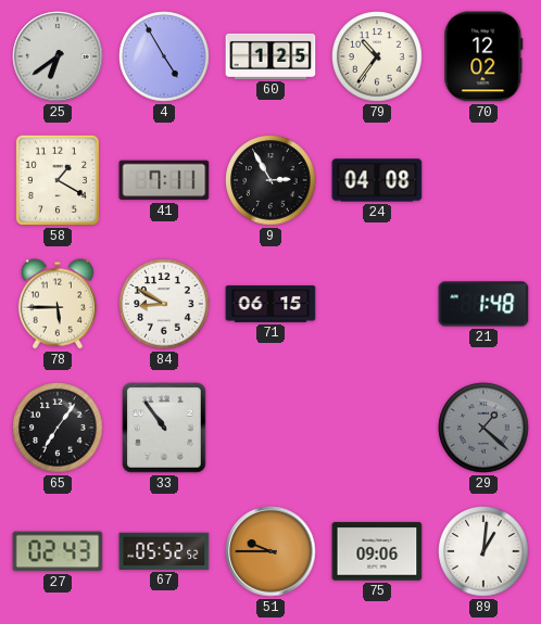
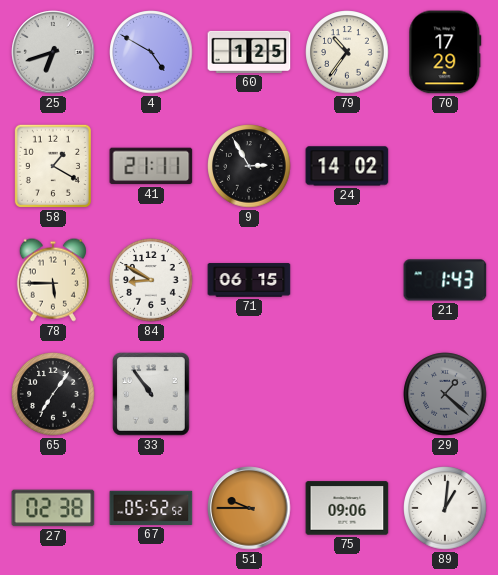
25: 6:39 -> 6:42
4: 4:55 -> 4:50
70: 12:02 -> 17:29
41: 7:11 -> 21:11
24: 04:08 -> 14:02
21: 1:48 -> 1:43
27: 02:43 -> 02:38
